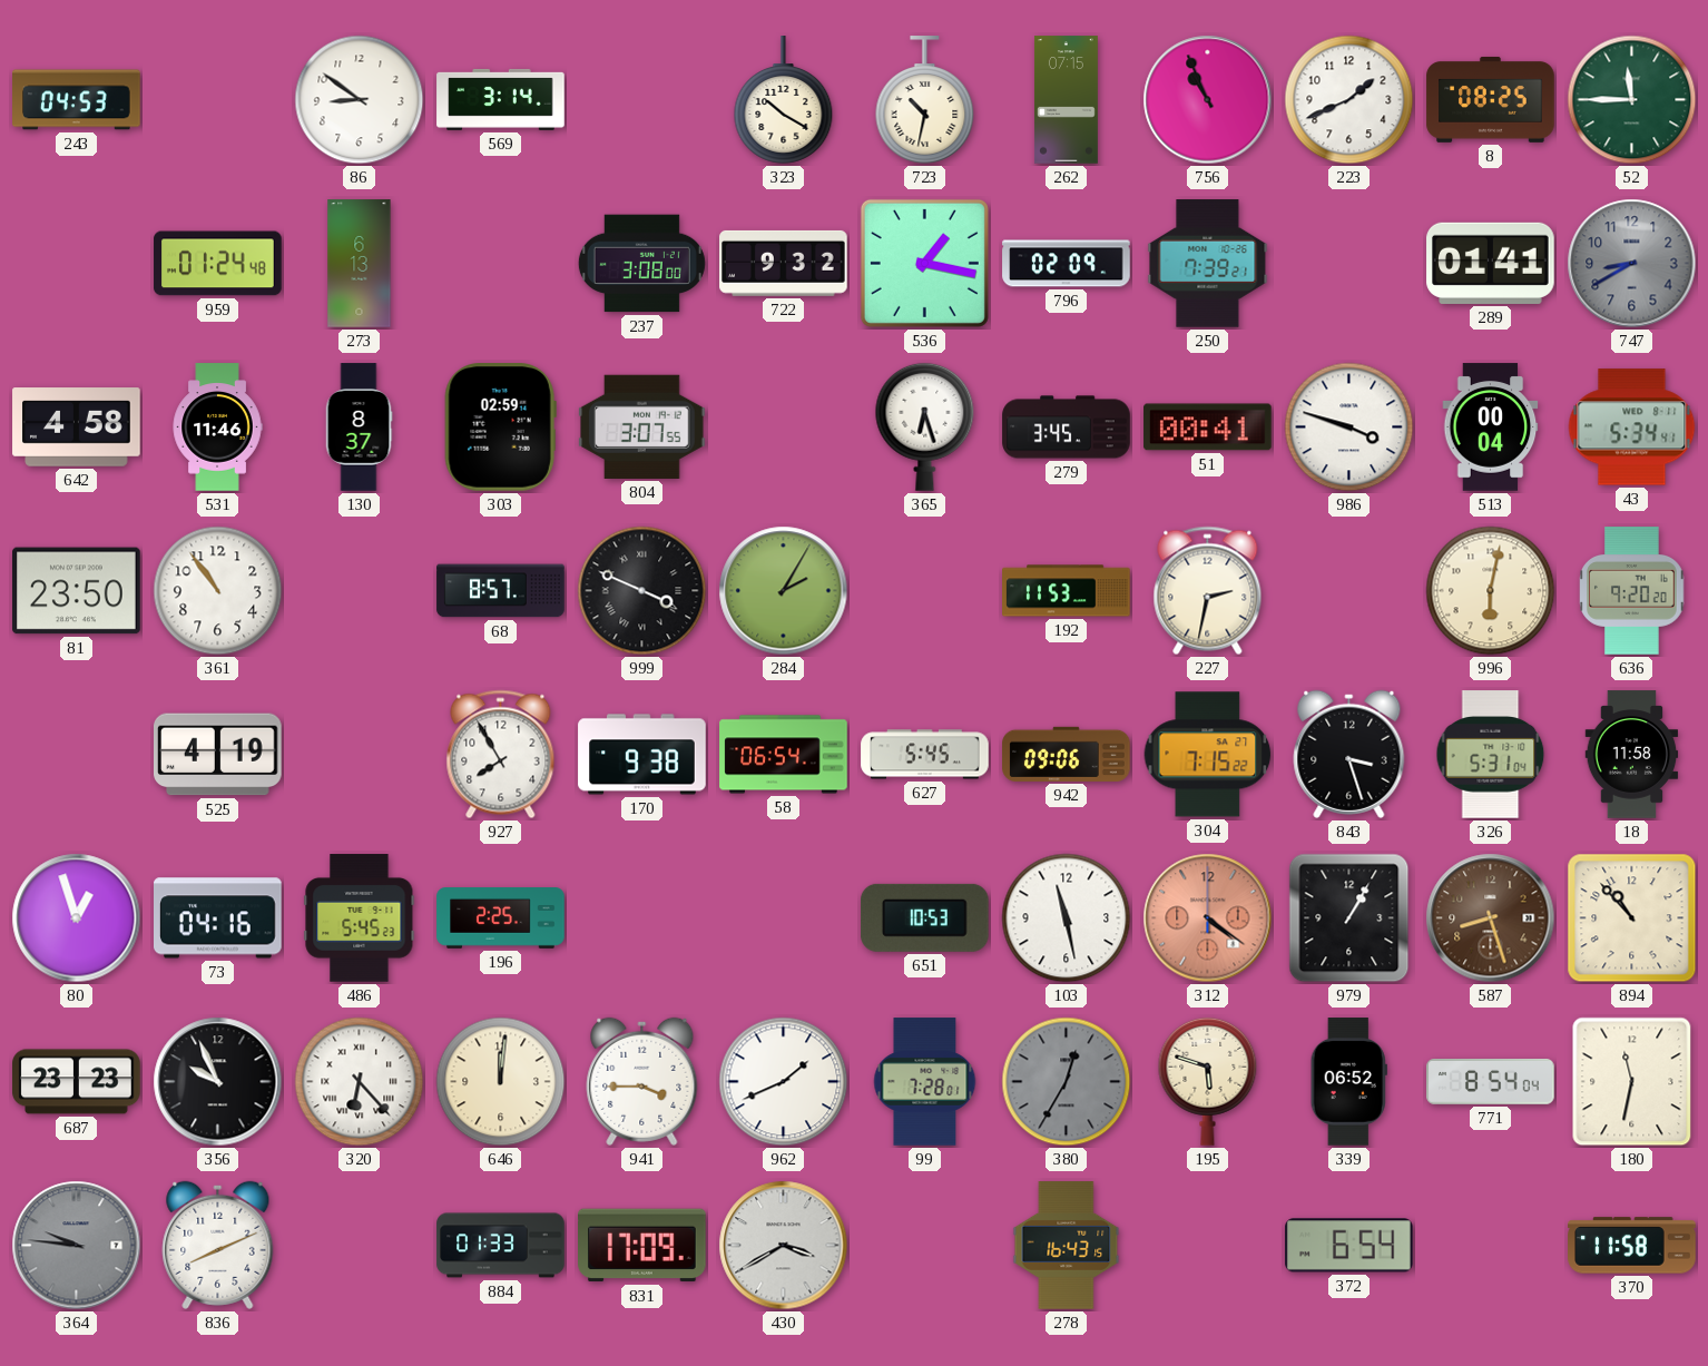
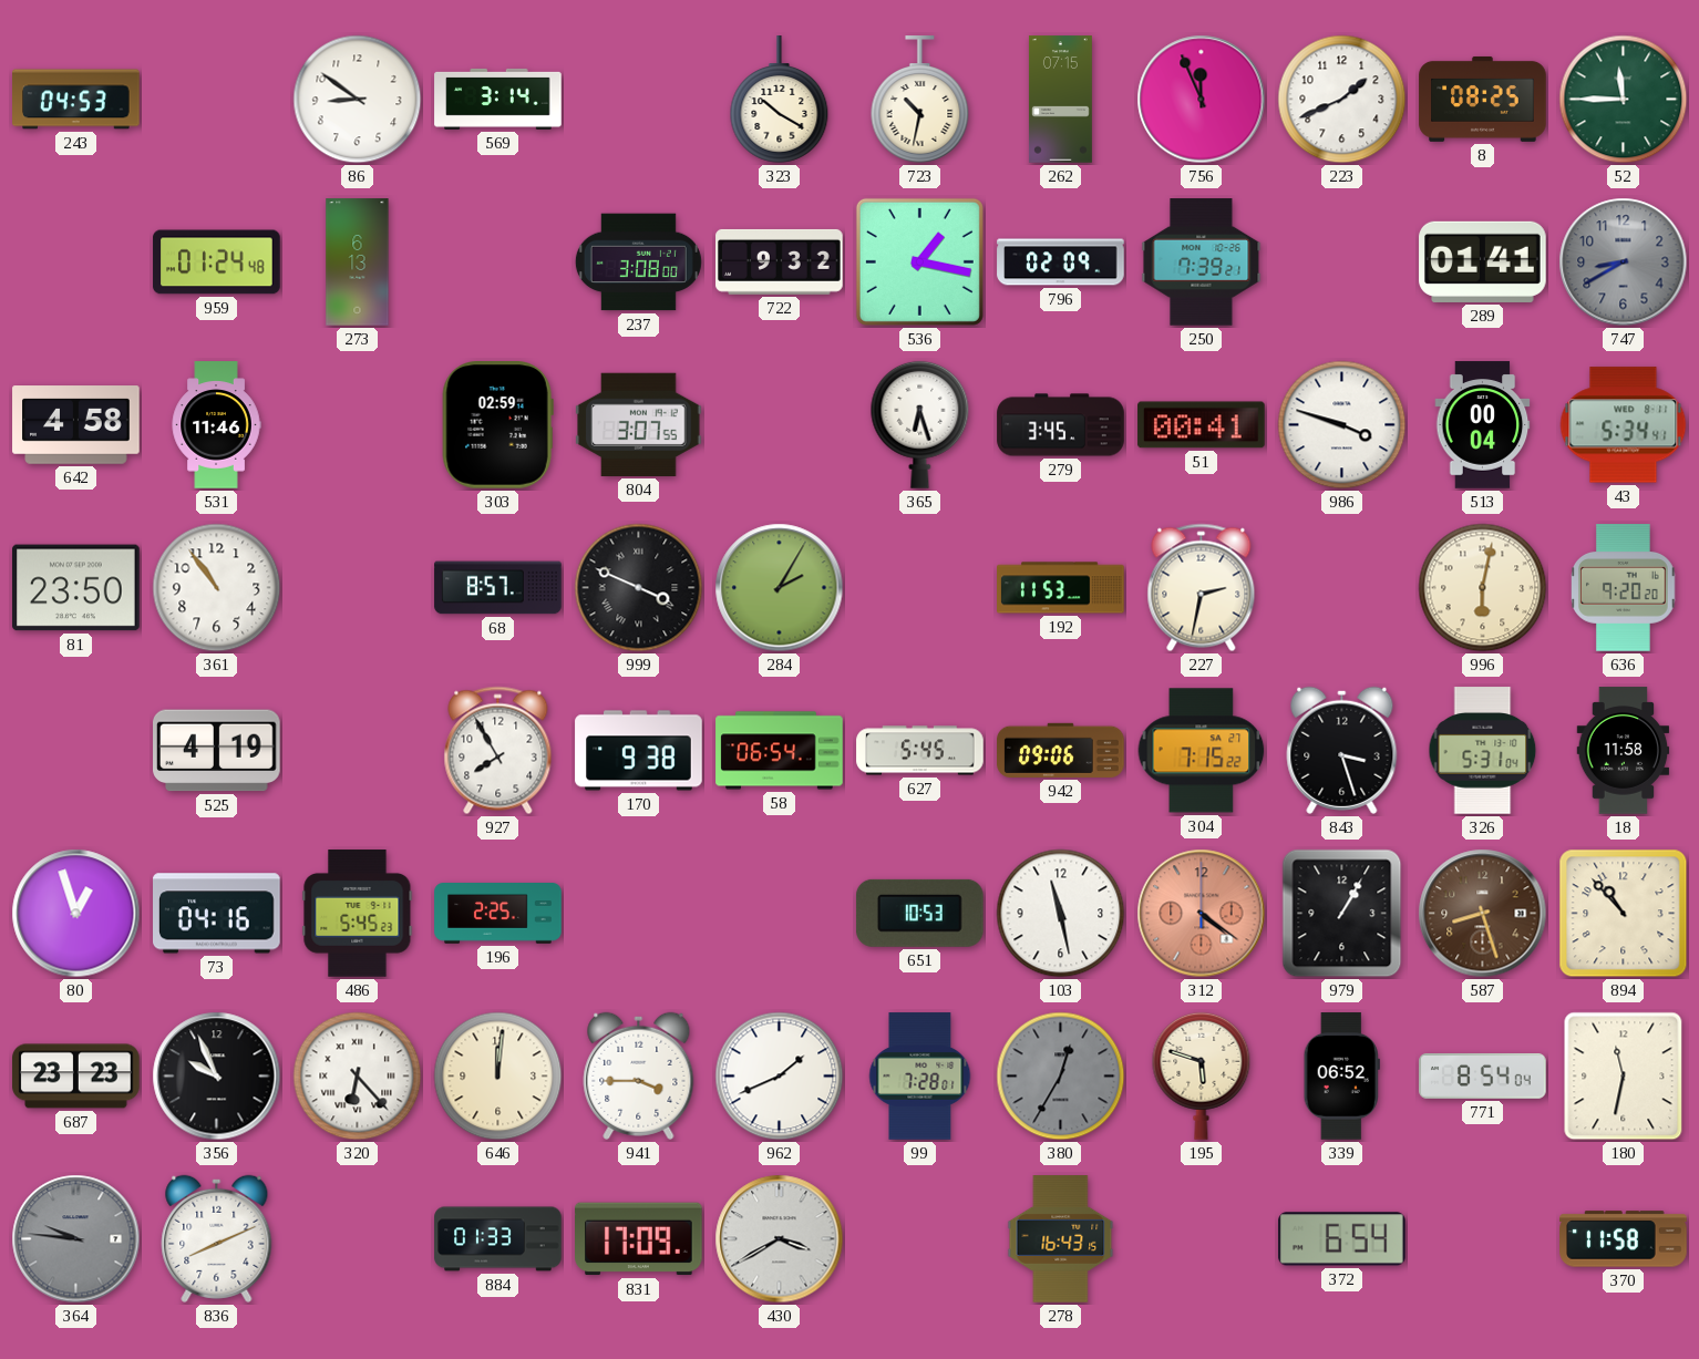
756: 10:56 -> 11:56
130: 8:37 -> none
